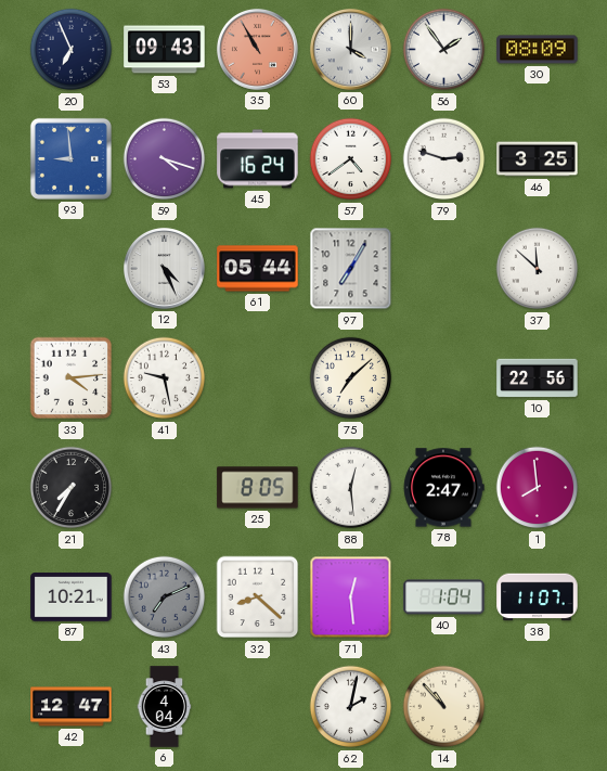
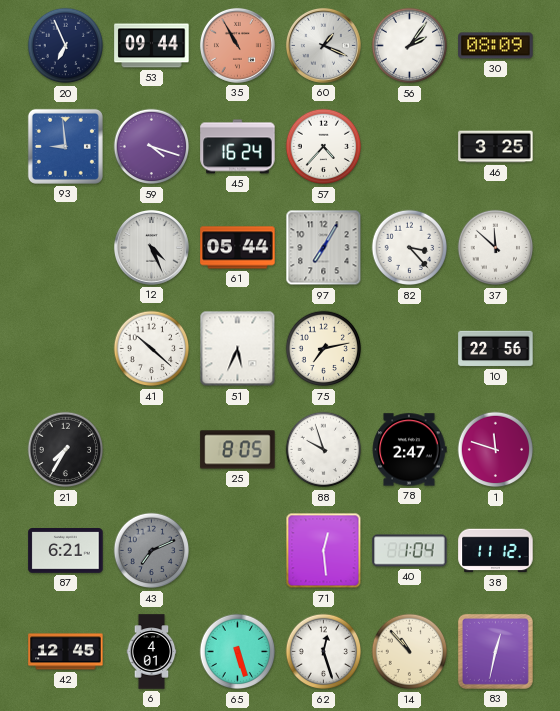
53: 09:43 -> 09:44
60: 4:00 -> 1:19
56: 1:54 -> 2:06
57: 4:39 -> 4:37
79: 2:48 -> none
82: none -> 3:23
33: 4:14 -> none
41: 9:28 -> 10:22
51: none -> 5:34
75: 7:08 -> 7:13
88: 12:29 -> 9:57
1: 7:59 -> 11:48
87: 10:21 -> 6:21
32: 8:22 -> none
38: 11:07 -> 11:12
42: 12:47 -> 12:45
6: 4:04 -> 4:01
65: none -> 5:27
62: 2:02 -> 12:27
83: none -> 12:32
